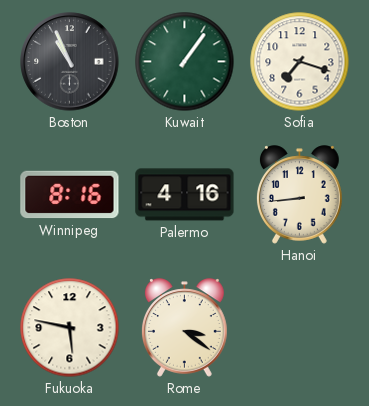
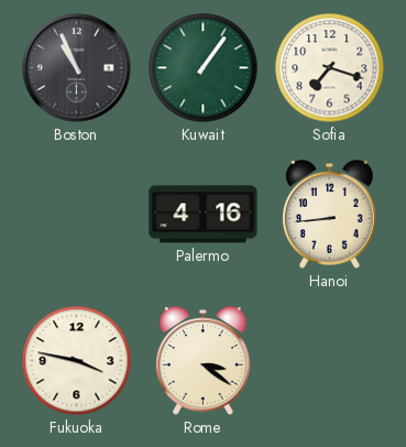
Winnipeg: 8:16 -> none
Fukuoka: 5:47 -> 3:47
